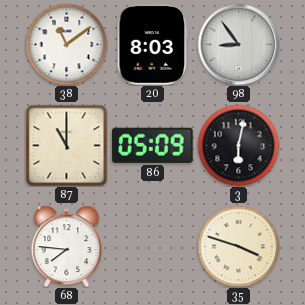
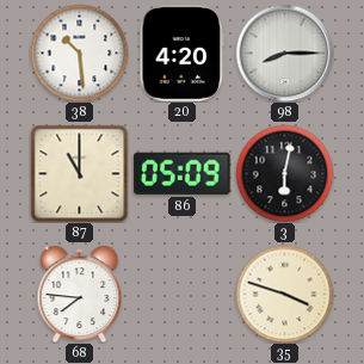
38: 11:09 -> 10:29
20: 8:03 -> 4:20
98: 8:54 -> 8:15
